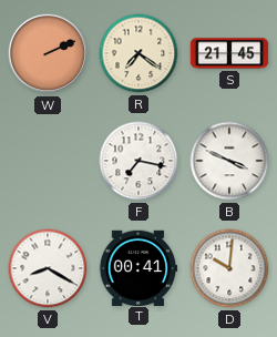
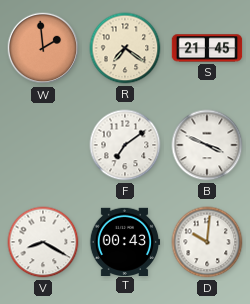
W: 2:11 -> 1:59
F: 7:17 -> 7:09
T: 00:41 -> 00:43
